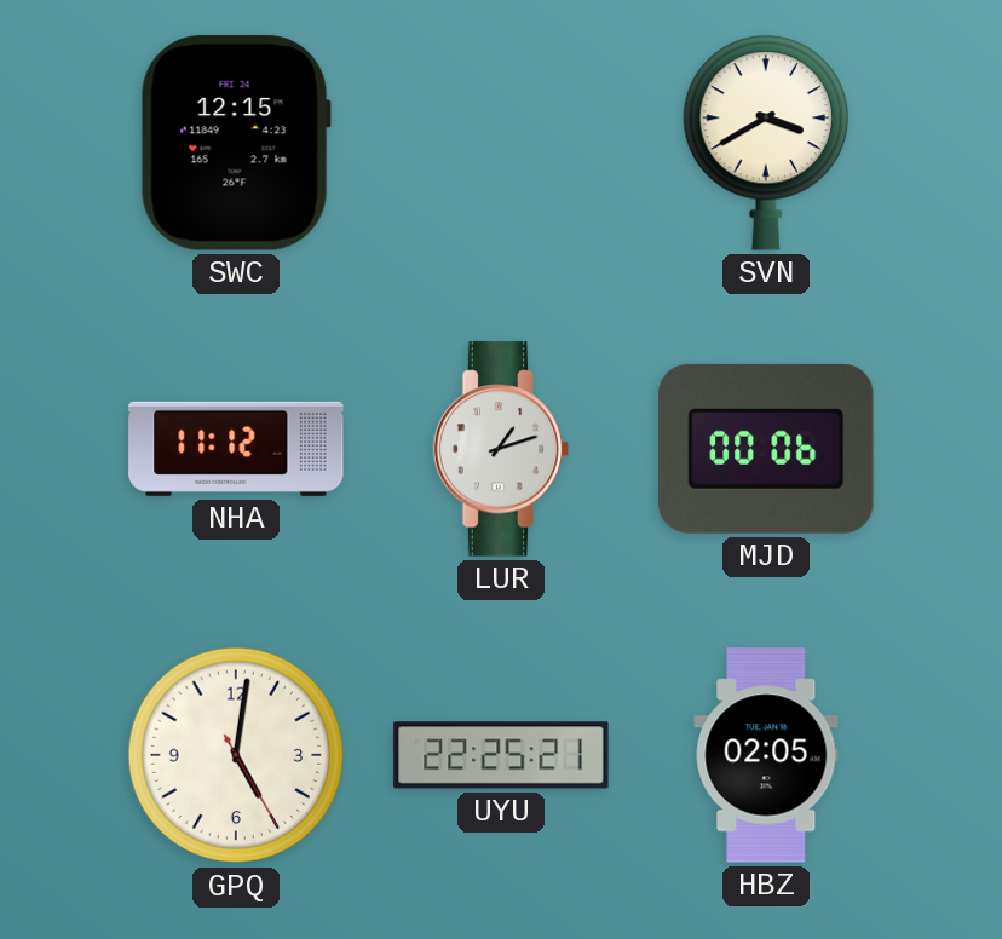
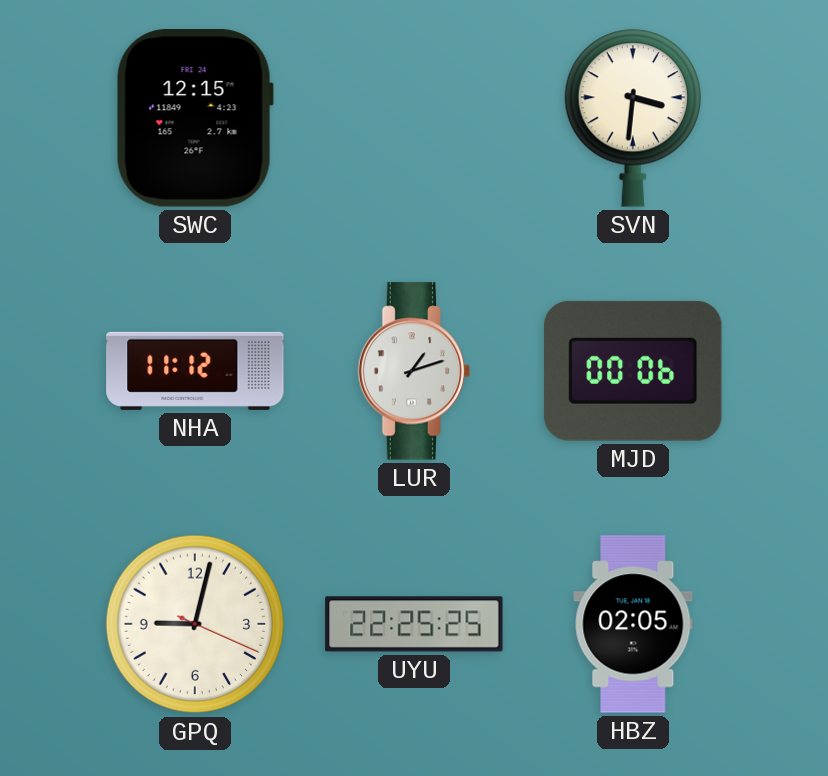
SVN: 3:40 -> 3:31
GPQ: 5:01 -> 9:02
UYU: 22:25:21 -> 22:25:25
